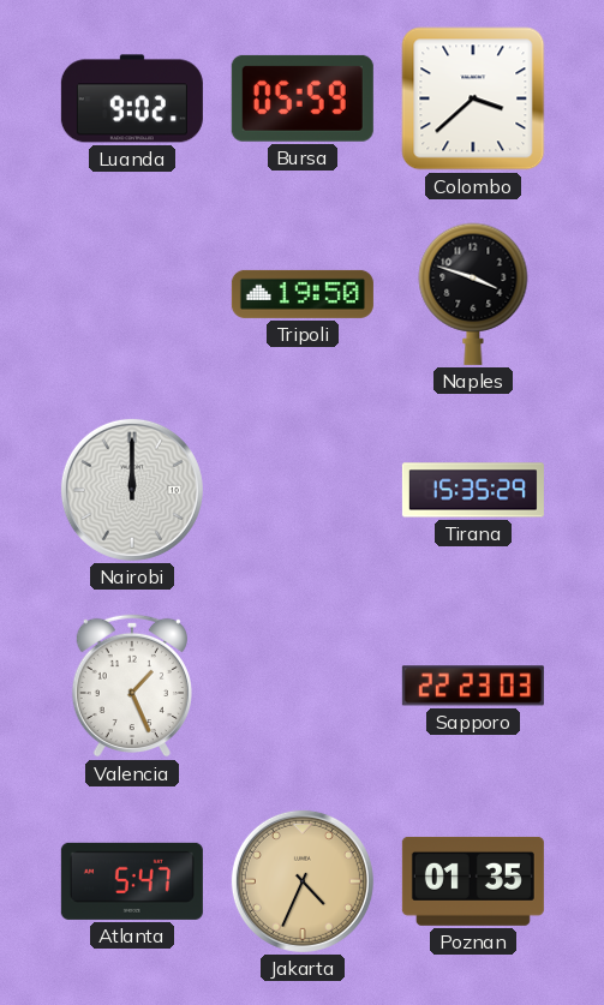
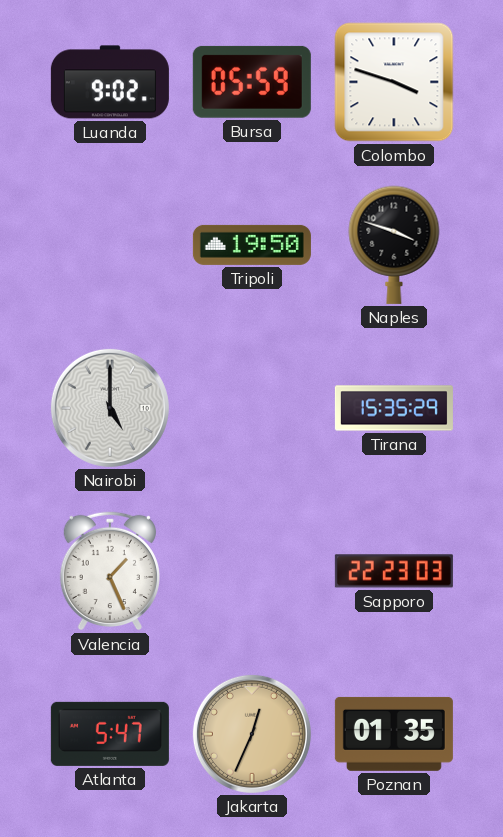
Colombo: 3:38 -> 3:48
Nairobi: 12:00 -> 5:00
Jakarta: 4:34 -> 12:34
